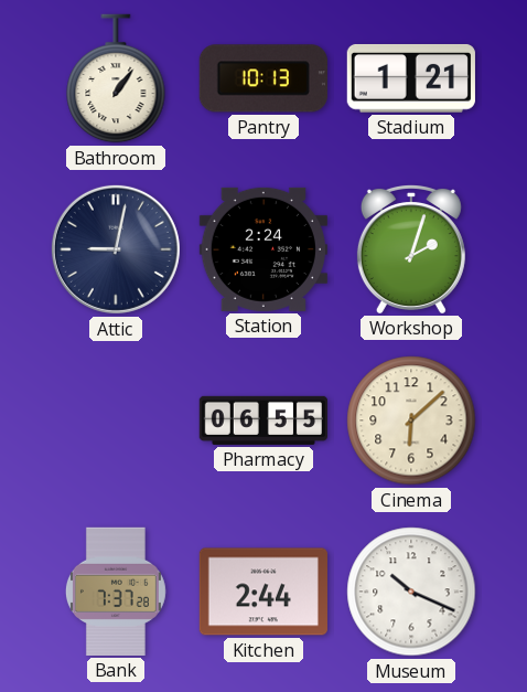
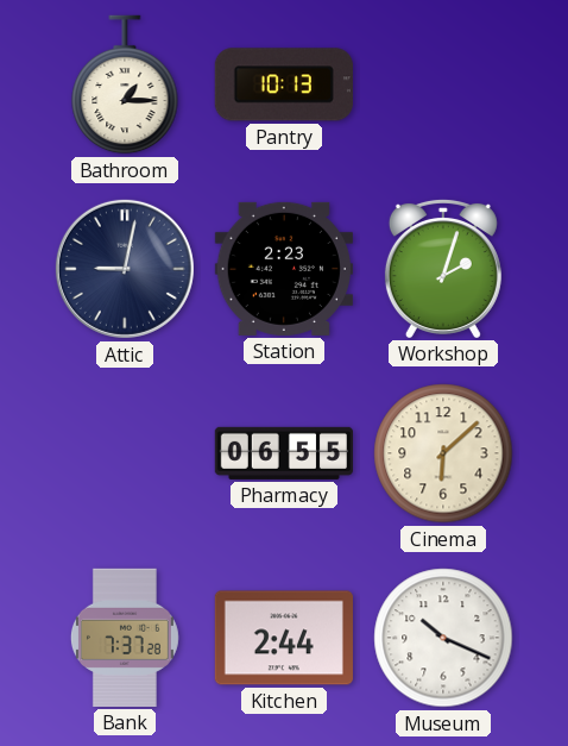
Bathroom: 1:06 -> 1:15
Stadium: 1:21 -> none
Station: 2:24 -> 2:23
